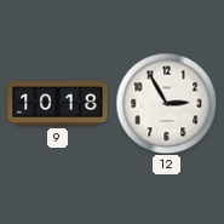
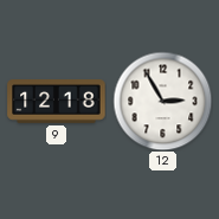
9: 10:18 -> 12:18
